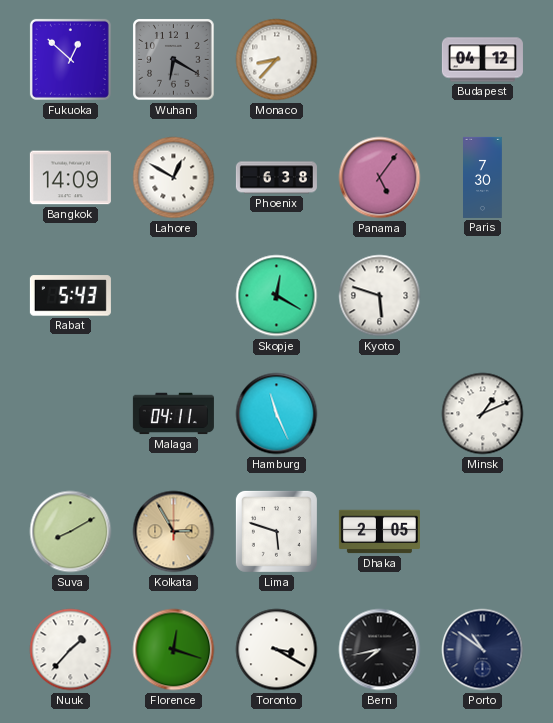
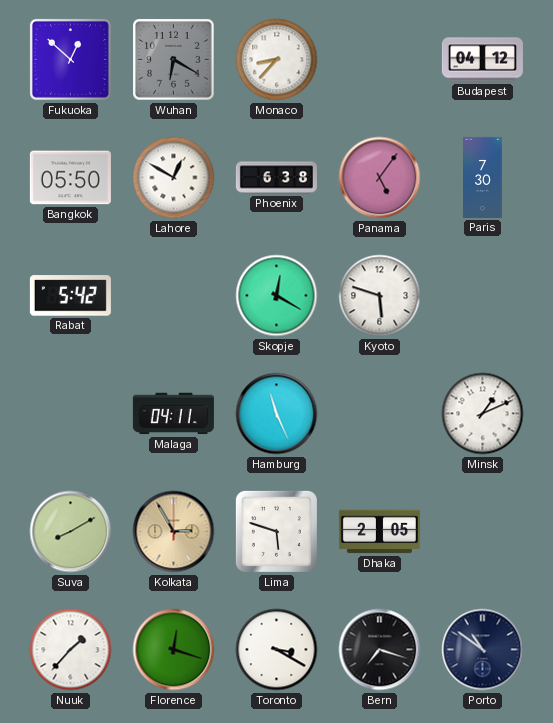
Bangkok: 14:09 -> 05:50
Rabat: 5:43 -> 5:42
Bern: 7:43 -> 7:18
